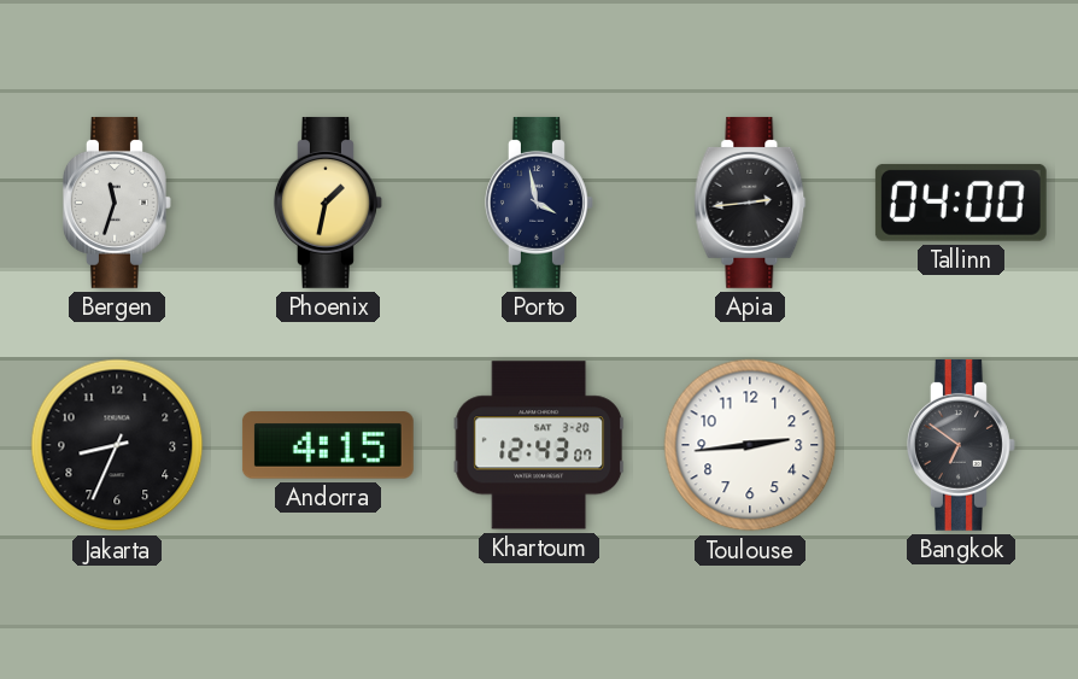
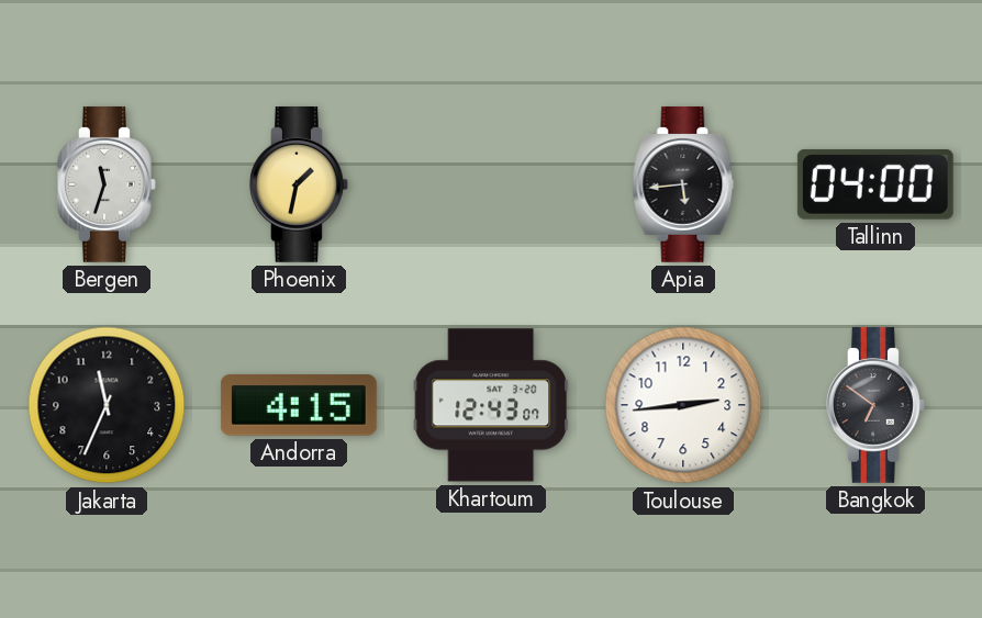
Porto: 3:58 -> none
Apia: 2:44 -> 5:44
Jakarta: 8:34 -> 11:34
